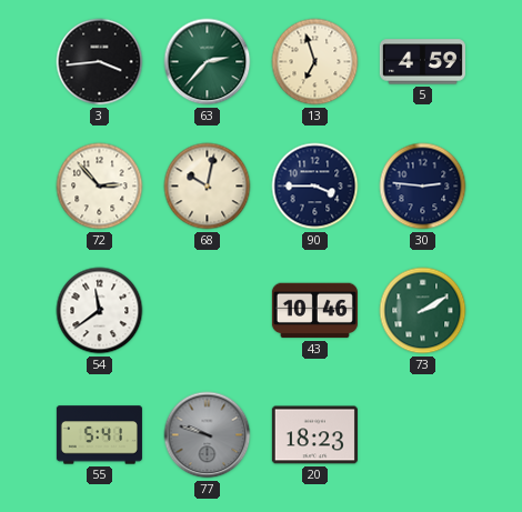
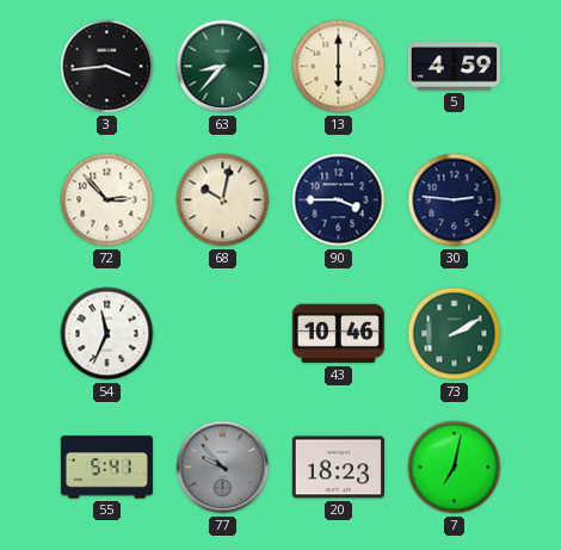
63: 2:37 -> 8:37
13: 6:57 -> 6:00
54: 11:39 -> 11:34
77: 9:48 -> 9:53
7: none -> 7:02
